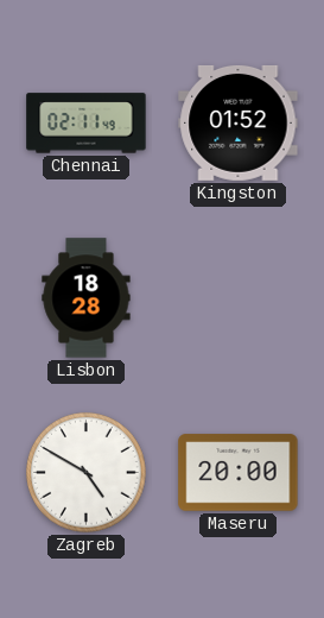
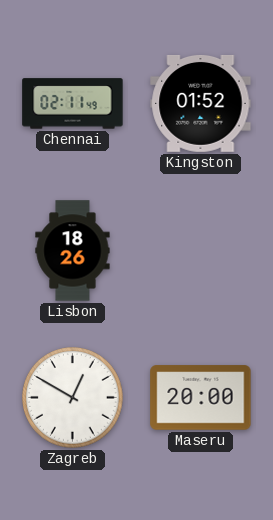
Lisbon: 18:28 -> 18:26
Zagreb: 4:50 -> 12:50
